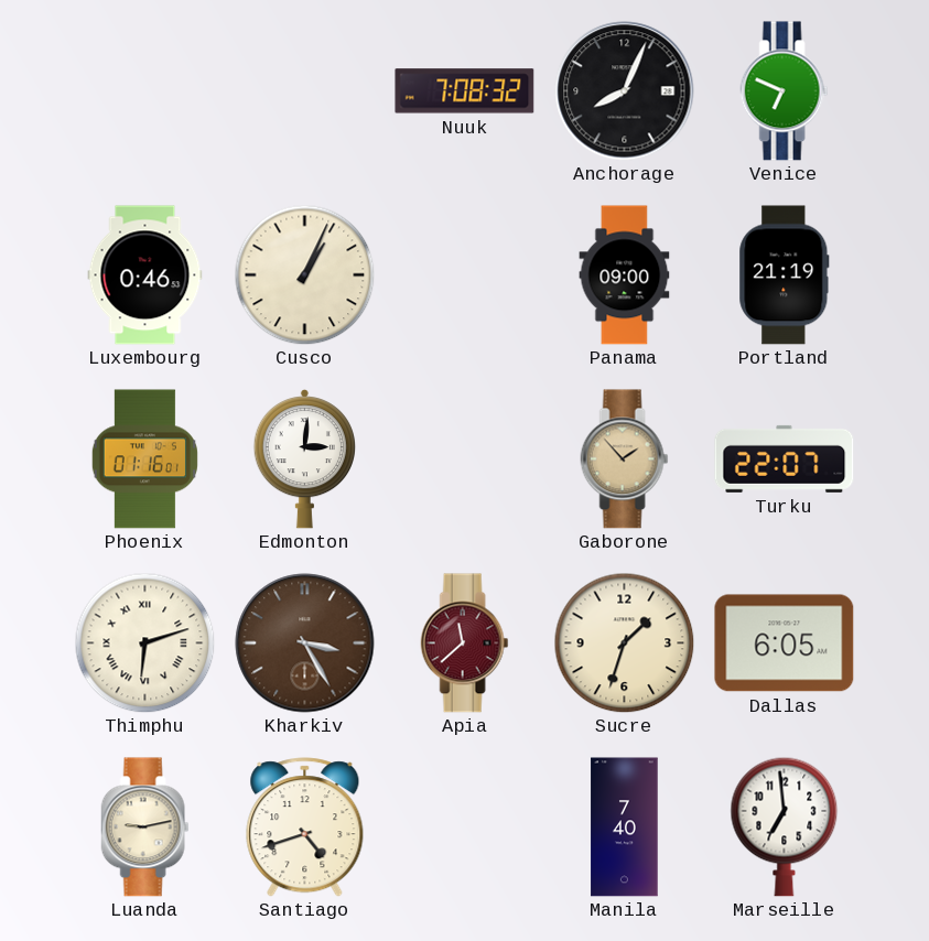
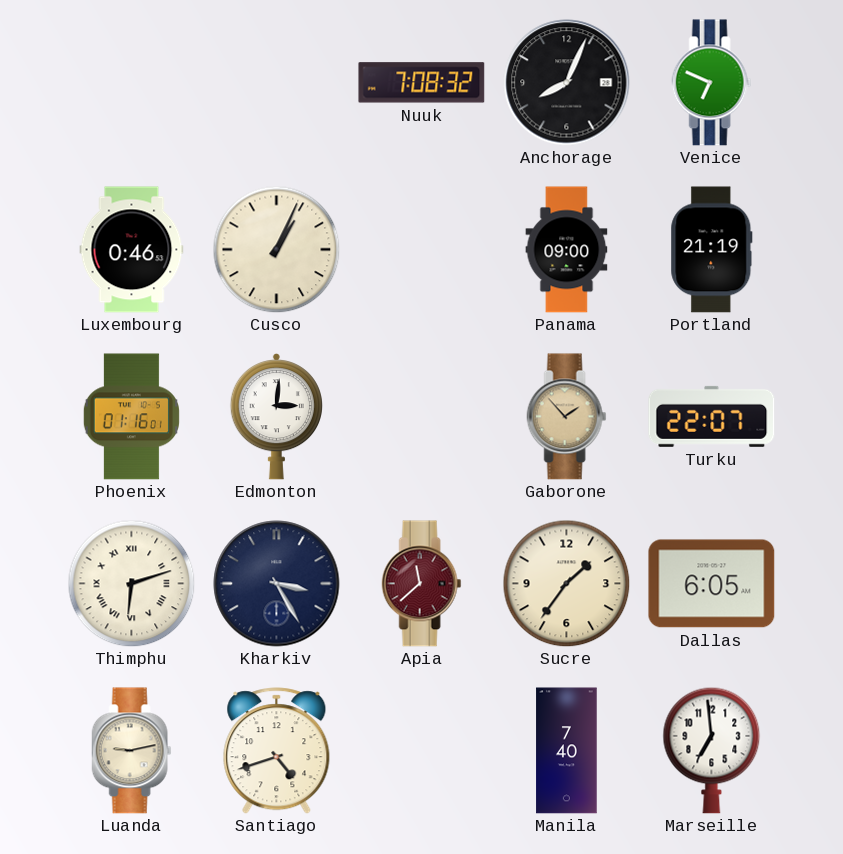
Kharkiv dial: brown -> navy
Sucre: 1:33 -> 1:36
